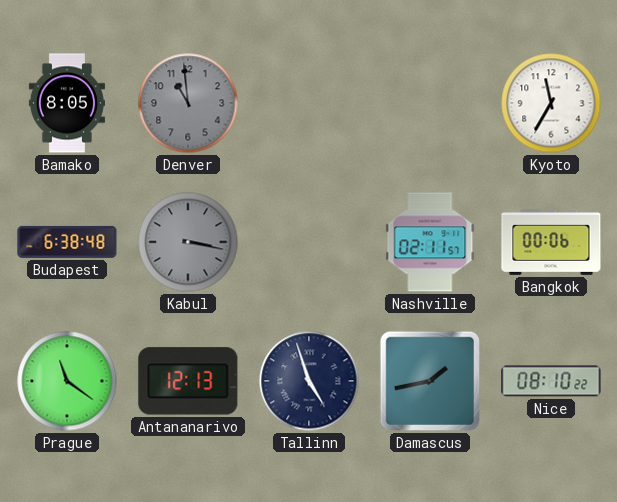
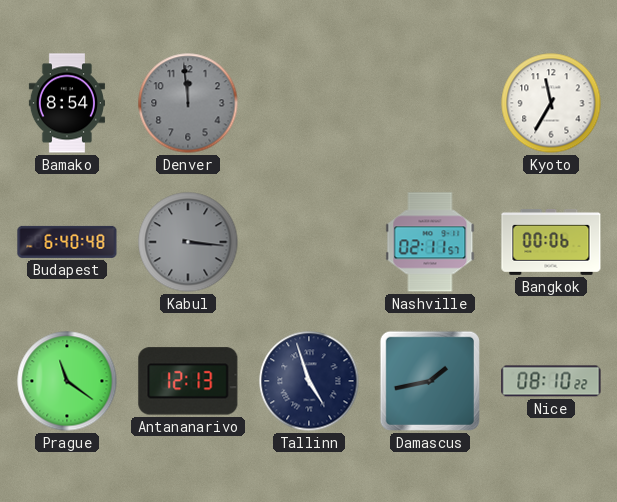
Bamako: 8:05 -> 8:54
Denver: 10:59 -> 11:59
Budapest: 6:38 -> 6:40
Kabul: 3:17 -> 3:16
